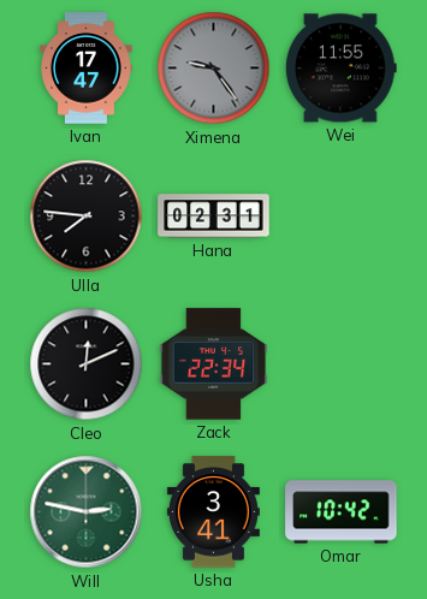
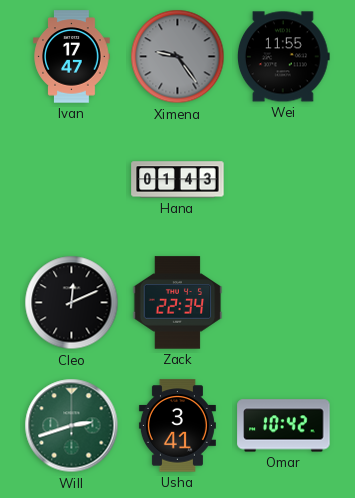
Ulla: 7:46 -> none
Hana: 02:31 -> 01:43
Will: 2:47 -> 2:42
